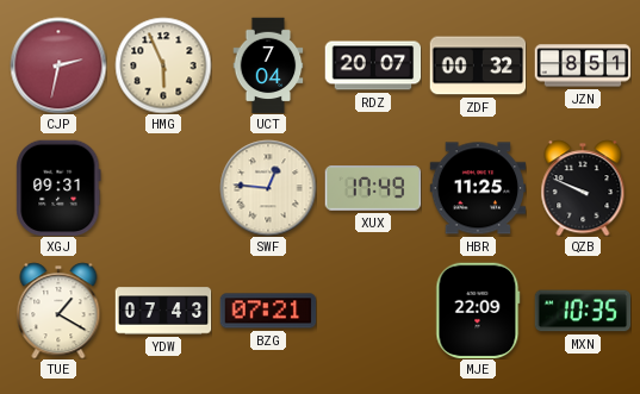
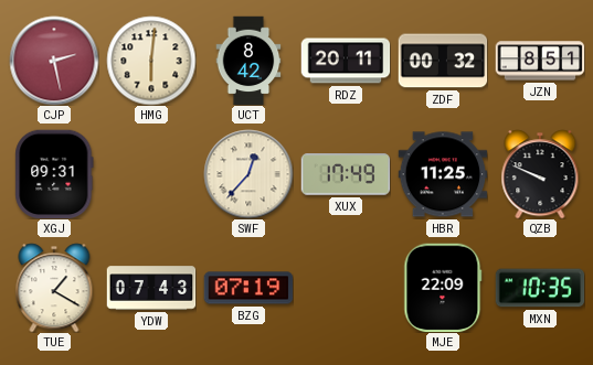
CJP: 2:32 -> 2:28
HMG: 5:56 -> 6:01
UCT: 7:04 -> 8:42
RDZ: 20:07 -> 20:11
SWF: 12:46 -> 12:37
BZG: 07:21 -> 07:19
